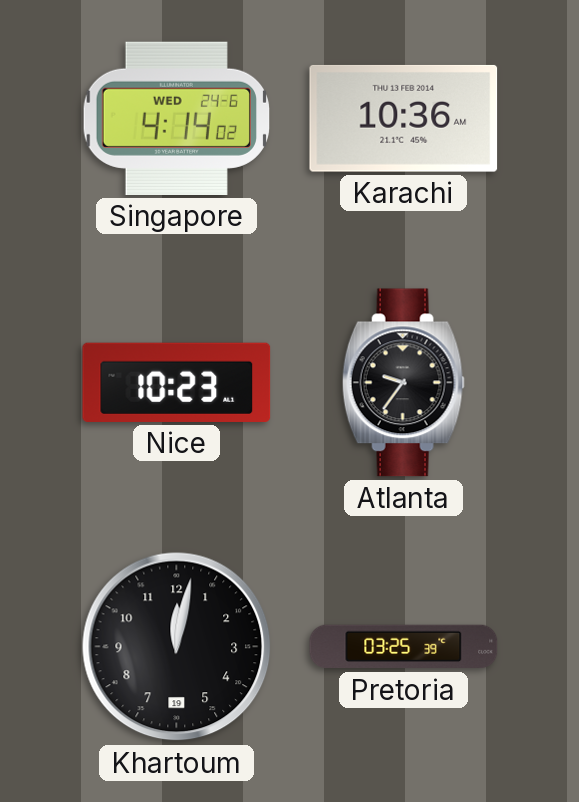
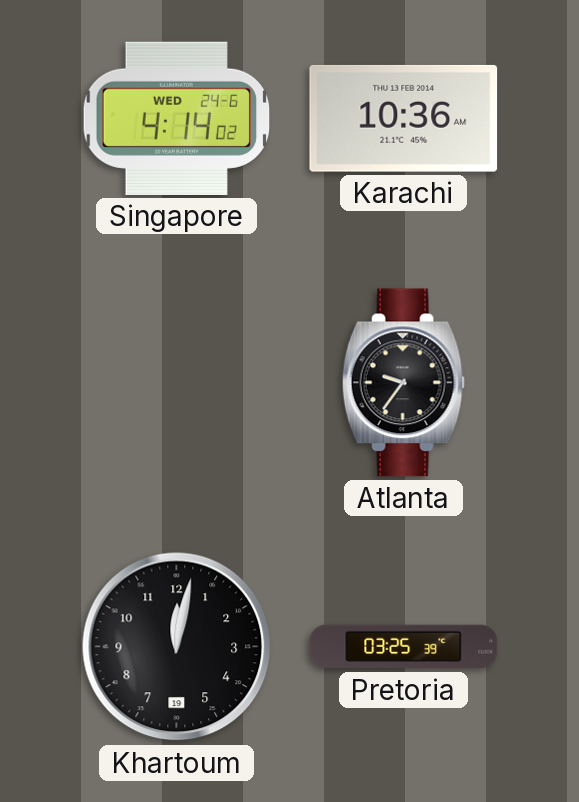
Nice: 10:23 -> none
